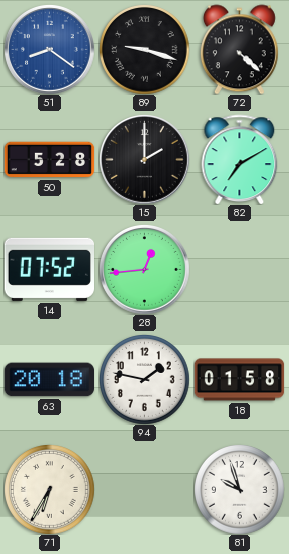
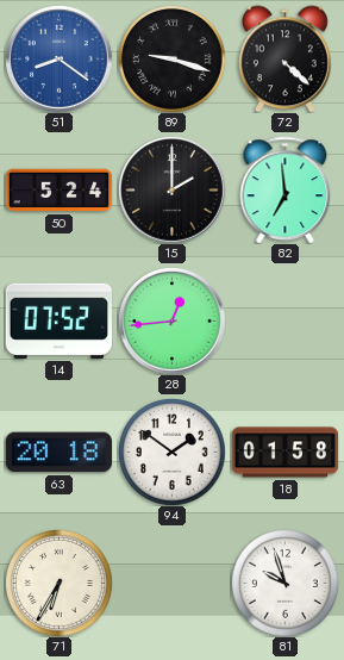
50: 5:28 -> 5:24
82: 7:10 -> 6:59
94: 1:47 -> 1:51
